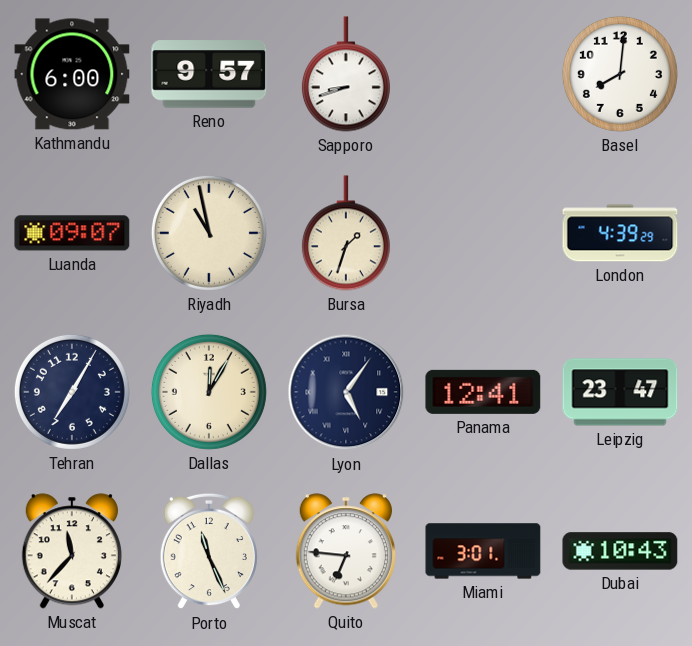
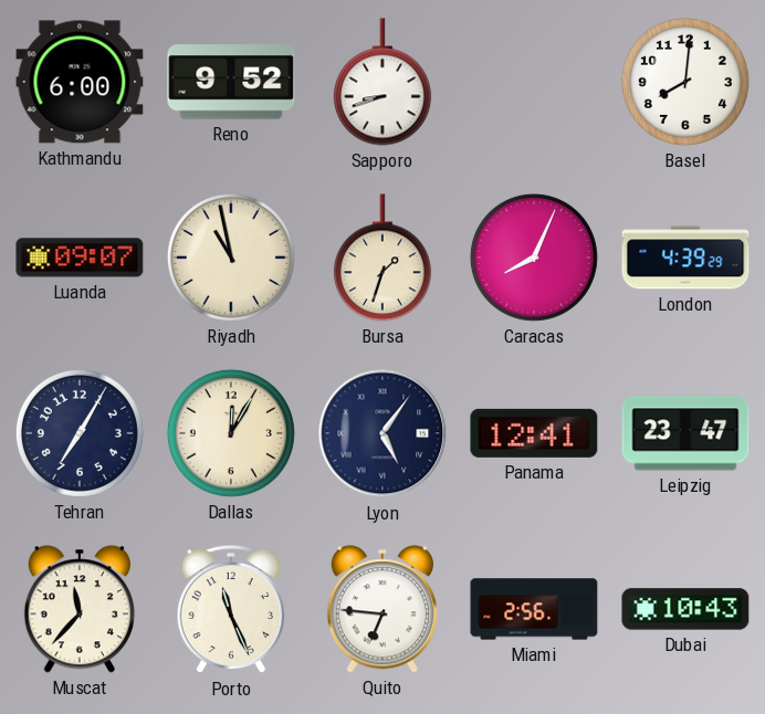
Reno: 9:57 -> 9:52
Caracas: none -> 8:04
Miami: 3:01 -> 2:56
